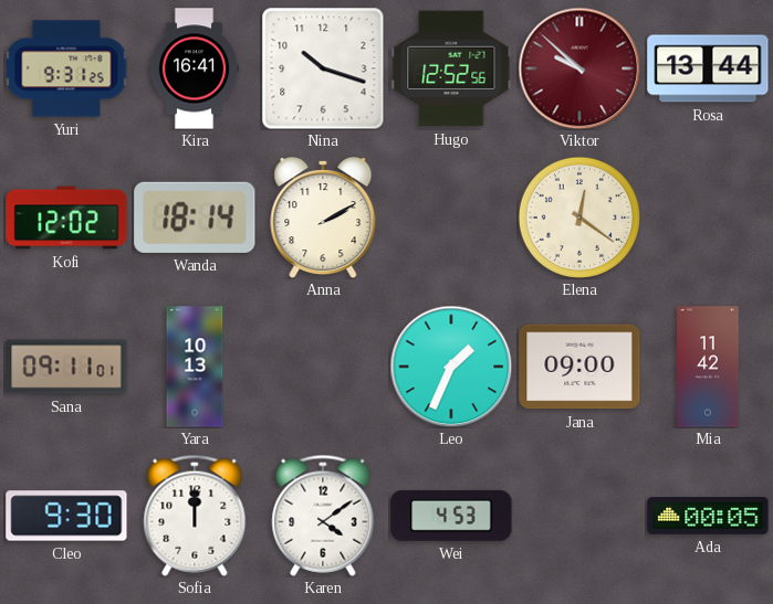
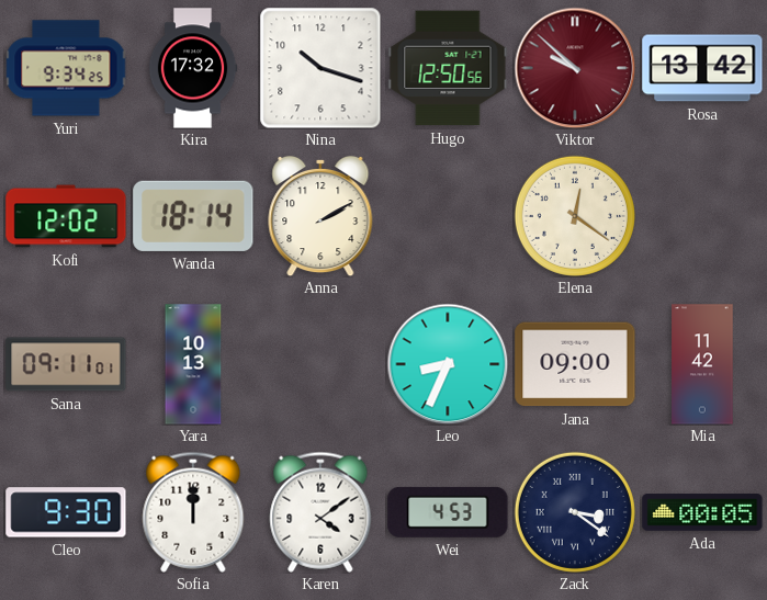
Yuri: 9:31 -> 9:34
Kira: 16:41 -> 17:32
Hugo: 12:52 -> 12:50
Rosa: 13:44 -> 13:42
Leo: 1:34 -> 8:34
Zack: none -> 3:21
